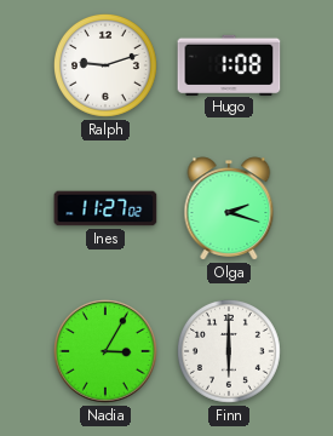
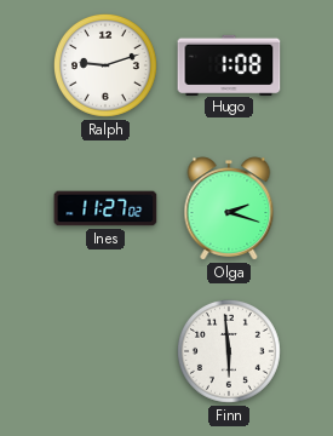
Nadia: 3:05 -> none
Finn: 6:00 -> 5:59
